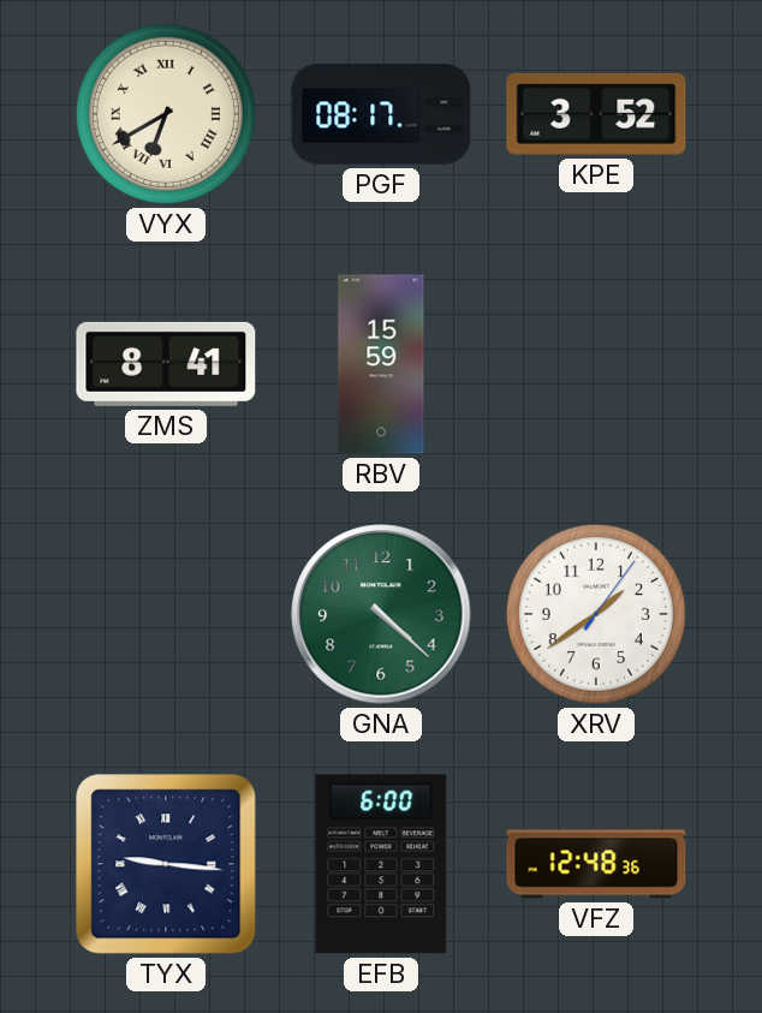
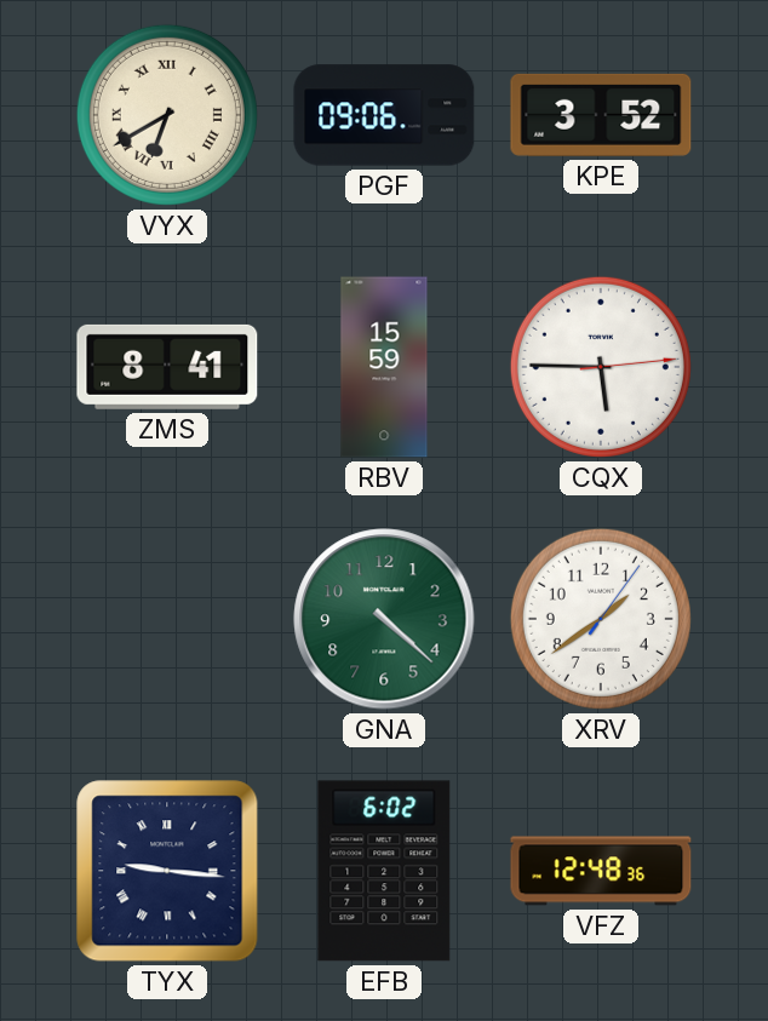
PGF: 08:17 -> 09:06
CQX: none -> 5:45
EFB: 6:00 -> 6:02
